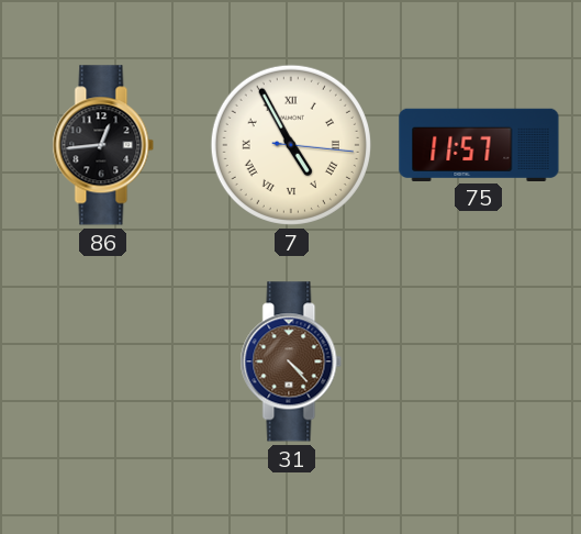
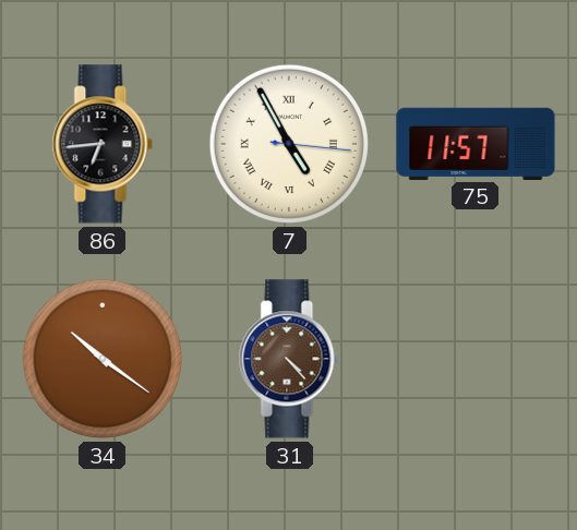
86: 12:44 -> 6:44
34: none -> 10:21
